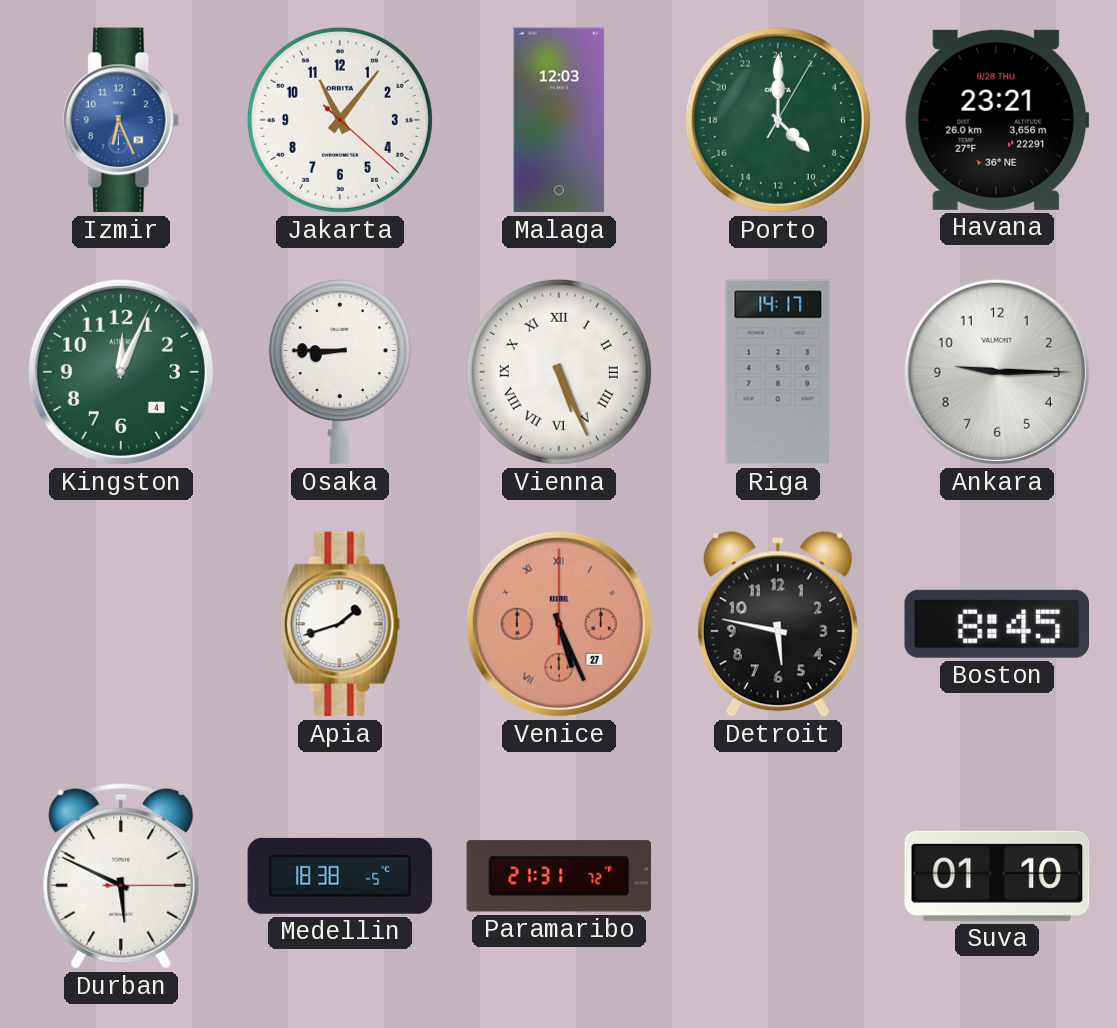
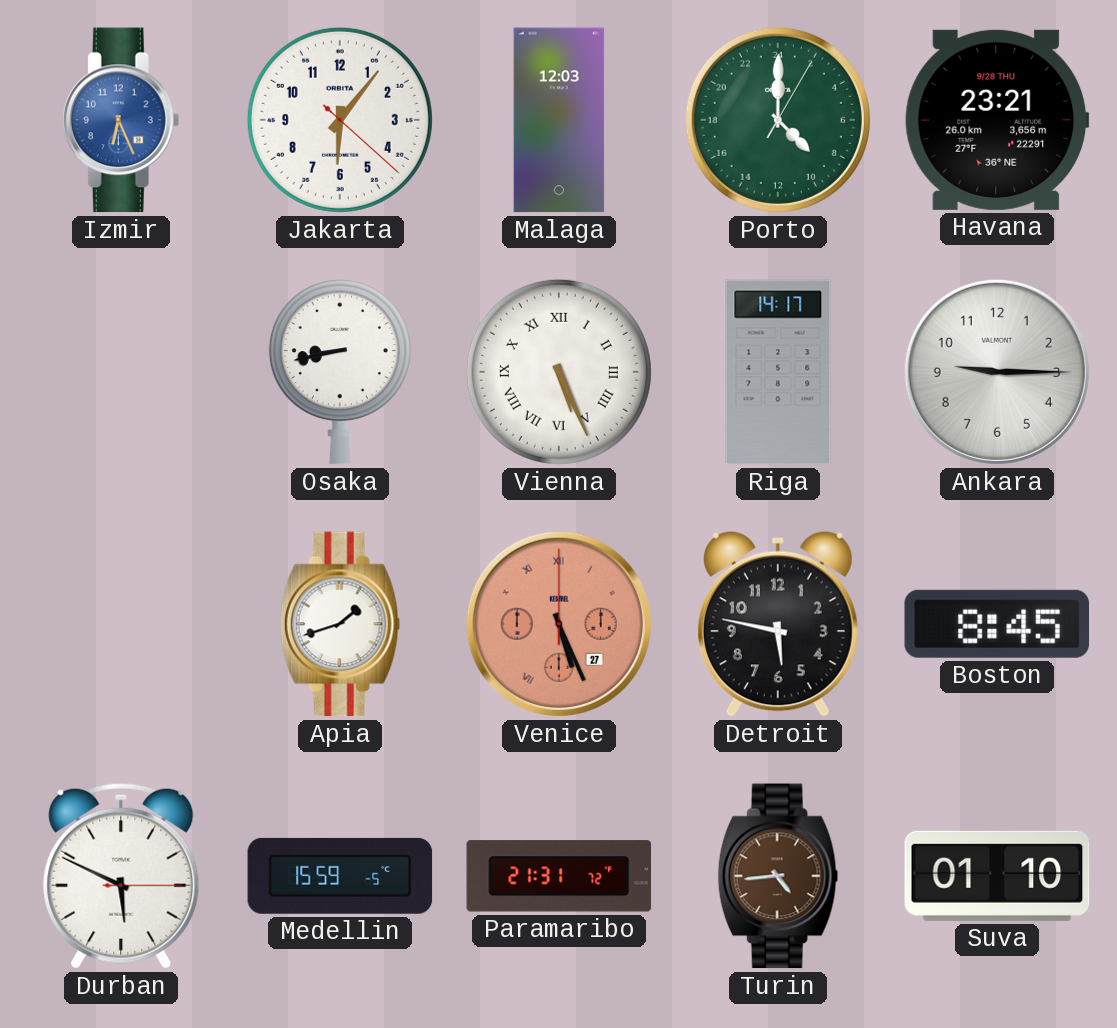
Jakarta: 11:06 -> 6:06
Kingston: 12:04 -> none
Osaka: 8:45 -> 8:43
Medellin: 18:38 -> 15:59
Turin: none -> 4:44
